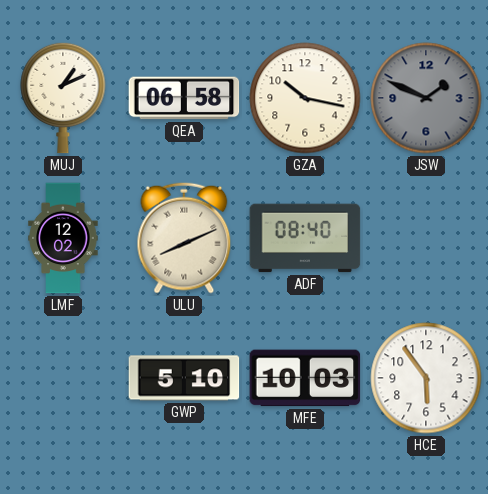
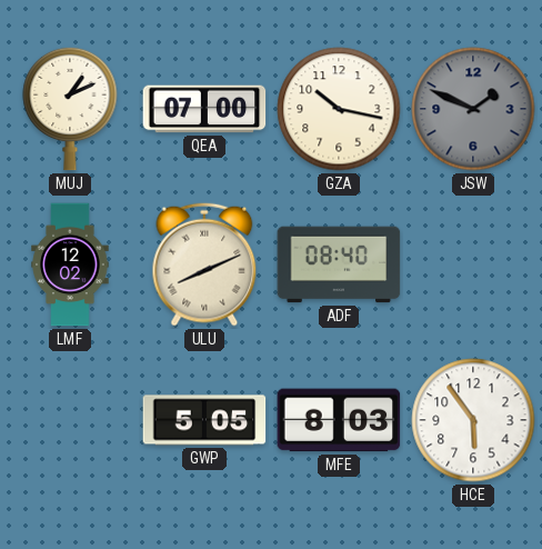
QEA: 06:58 -> 07:00
GWP: 5:10 -> 5:05
MFE: 10:03 -> 8:03
